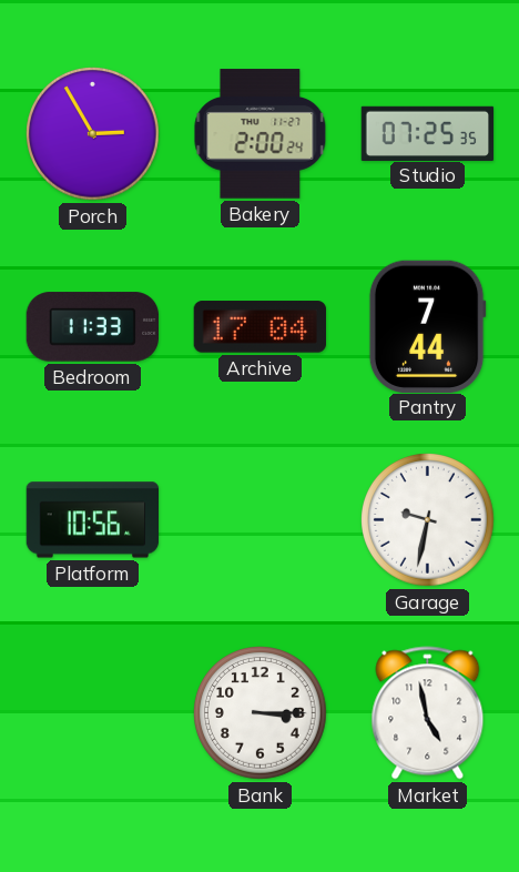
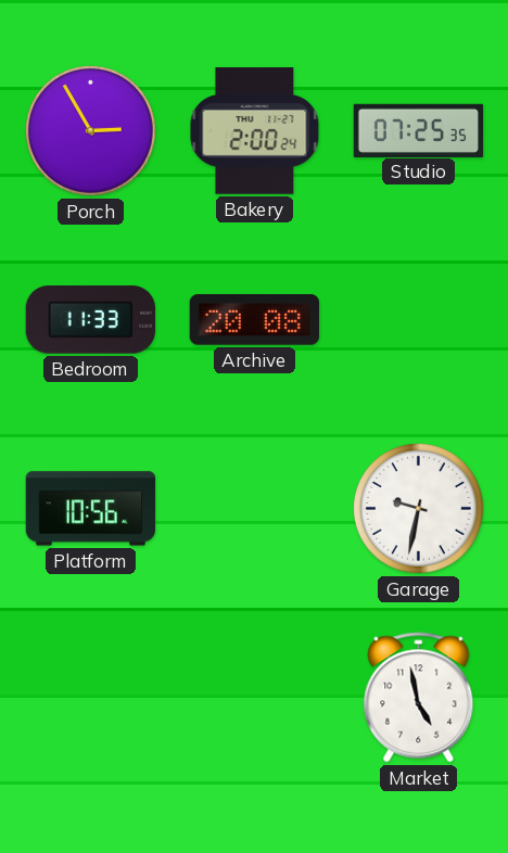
Archive: 17:04 -> 20:08
Pantry: 7:44 -> none
Bank: 3:15 -> none
